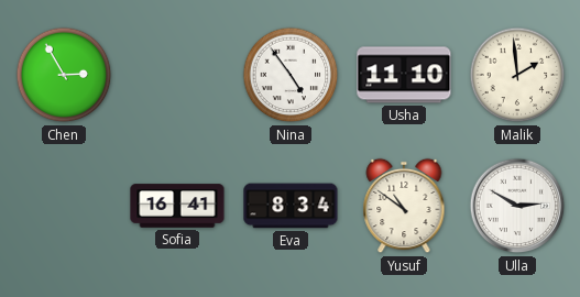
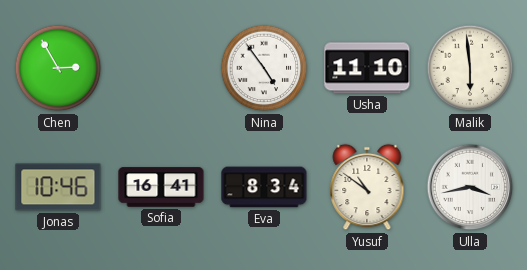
Malik: 1:59 -> 5:59
Jonas: none -> 10:46
Ulla: 2:50 -> 3:43
